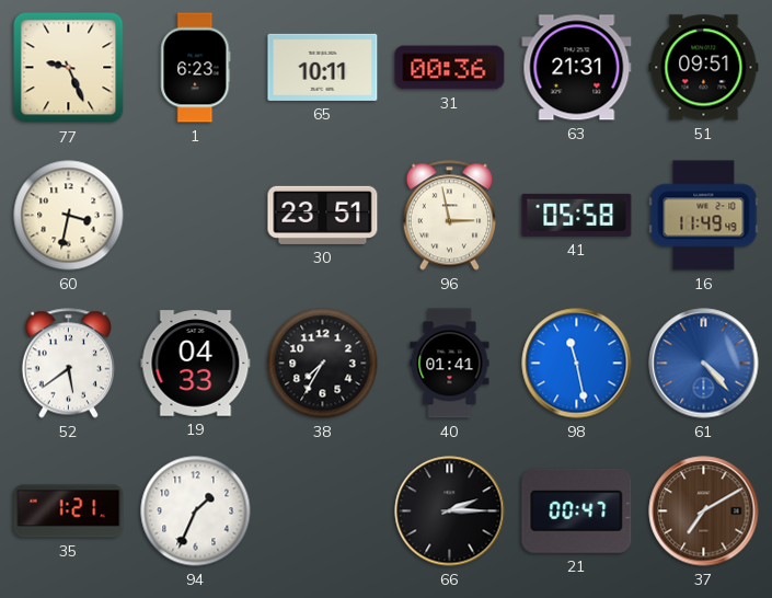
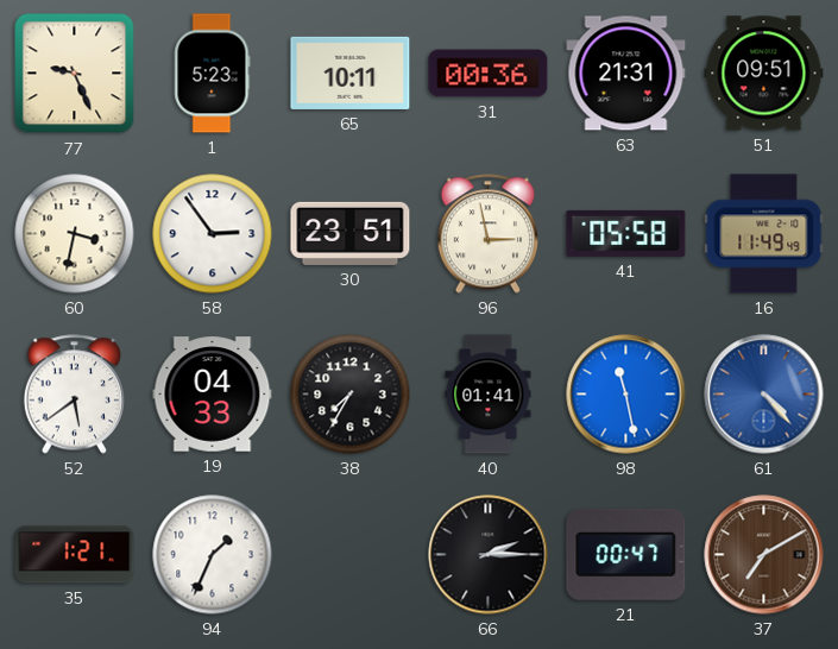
1: 6:23 -> 5:23
58: none -> 2:54
